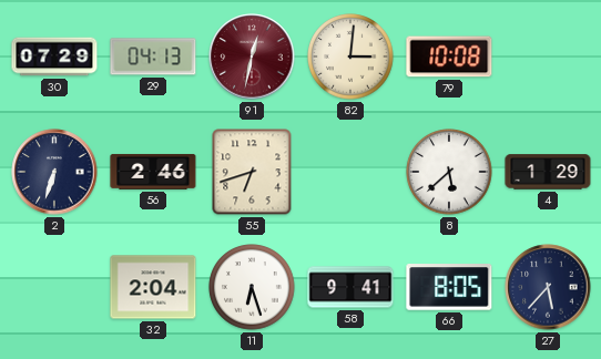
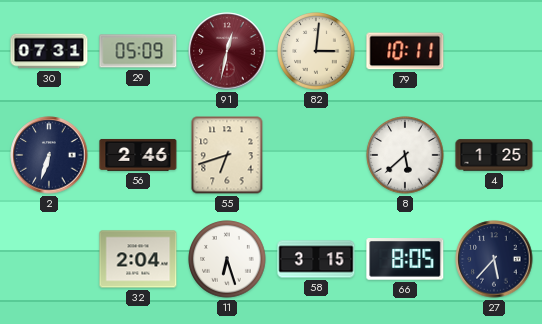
30: 07:29 -> 07:31
29: 04:13 -> 05:09
79: 10:08 -> 10:11
4: 1:29 -> 1:25
58: 9:41 -> 3:15
